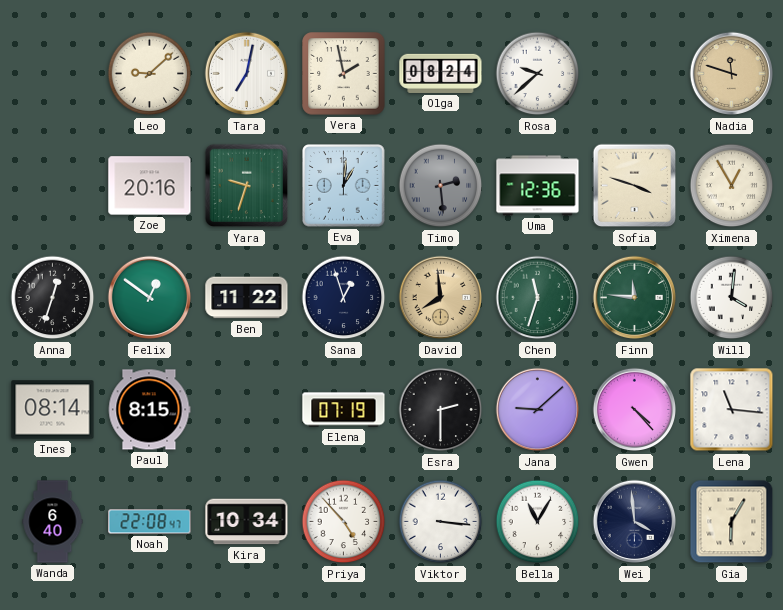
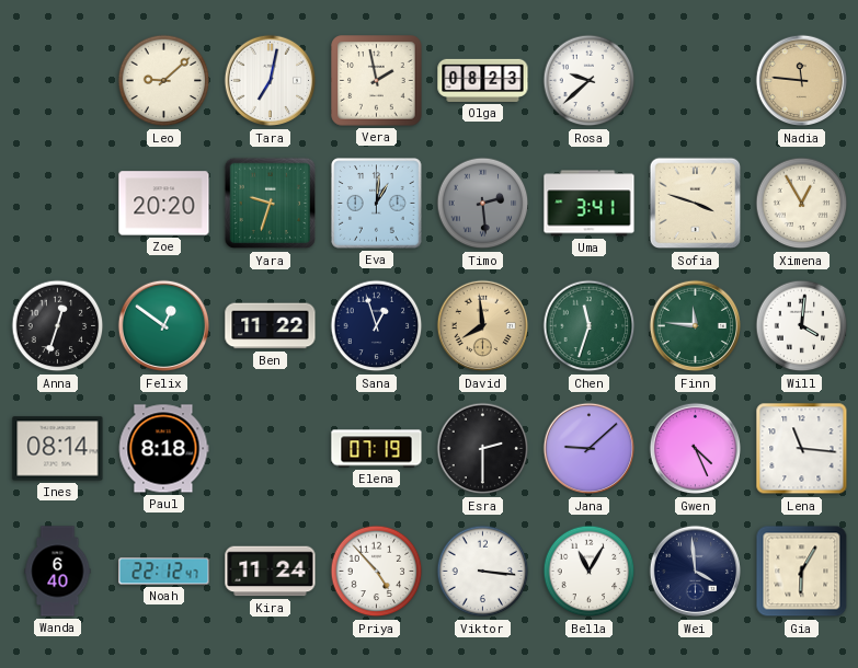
Olga: 08:24 -> 08:23
Nadia: 11:48 -> 11:46
Zoe: 20:16 -> 20:20
Uma: 12:36 -> 3:41
Paul: 8:15 -> 8:18
Gwen: 4:23 -> 4:26
Noah: 22:08 -> 22:12
Kira: 10:34 -> 11:24
